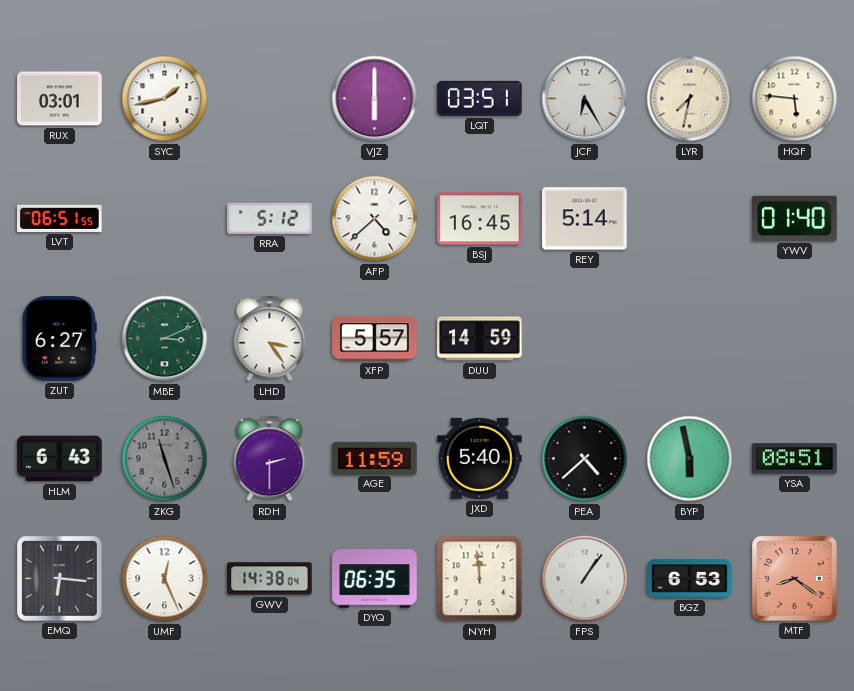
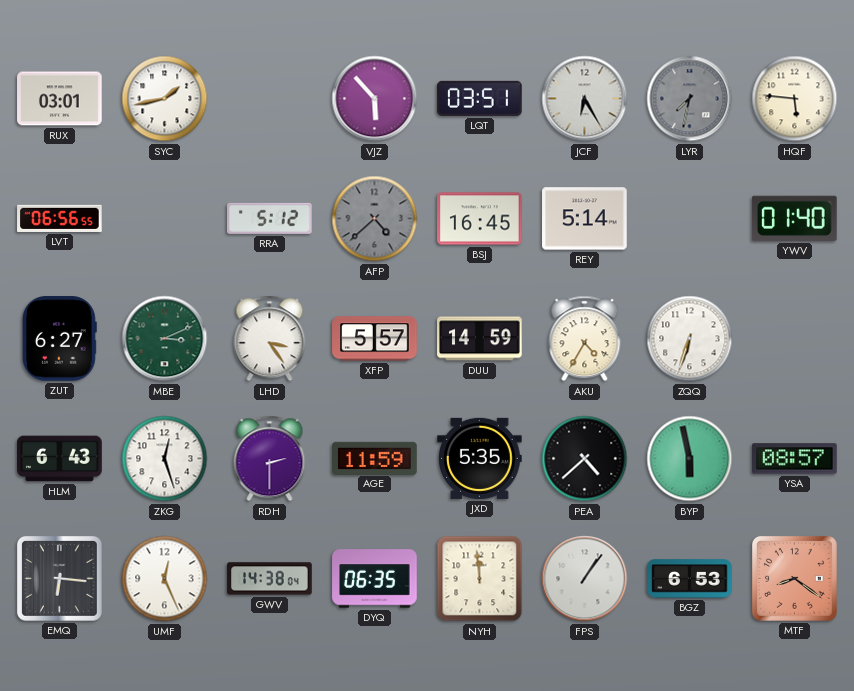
VJZ: 6:00 -> 5:53
LYR dial: cream -> grey
LVT: 06:51 -> 06:56
AFP dial: white -> grey
AKU: none -> 4:35
ZQQ: none -> 6:33
ZKG: 11:27 -> 12:27
ZKG dial: grey -> white
JXD: 5:40 -> 5:35
YSA: 08:51 -> 08:57
